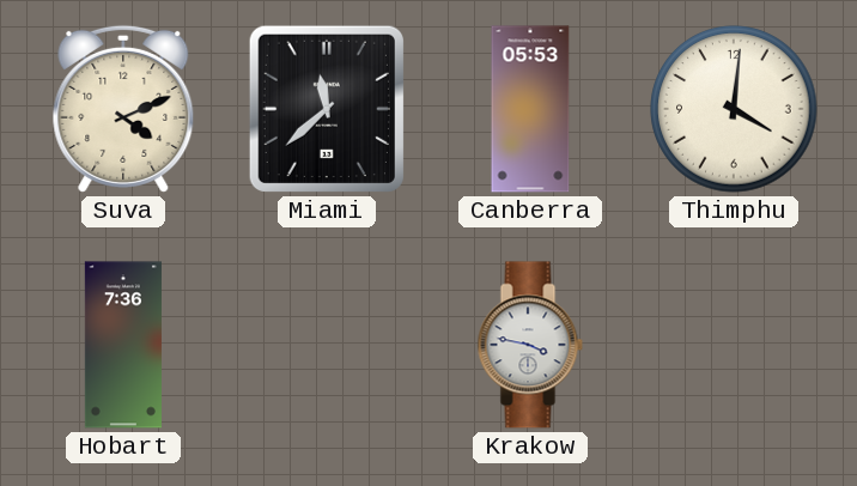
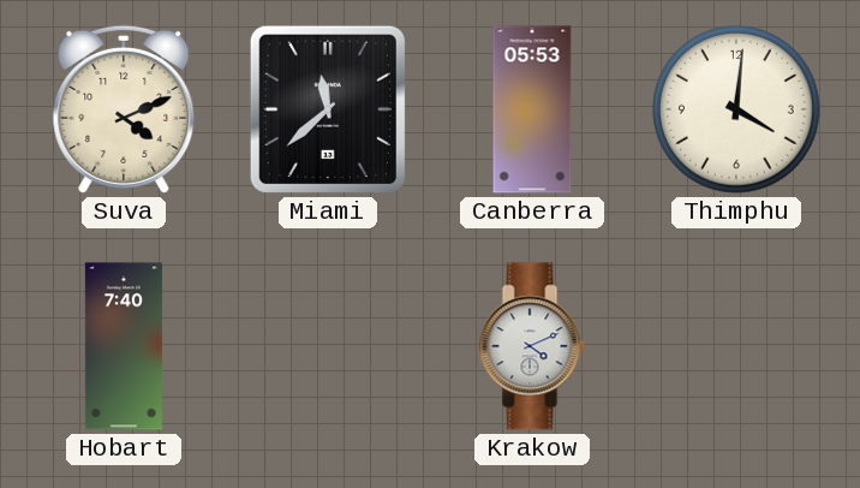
Hobart: 7:36 -> 7:40
Krakow: 3:47 -> 4:11
